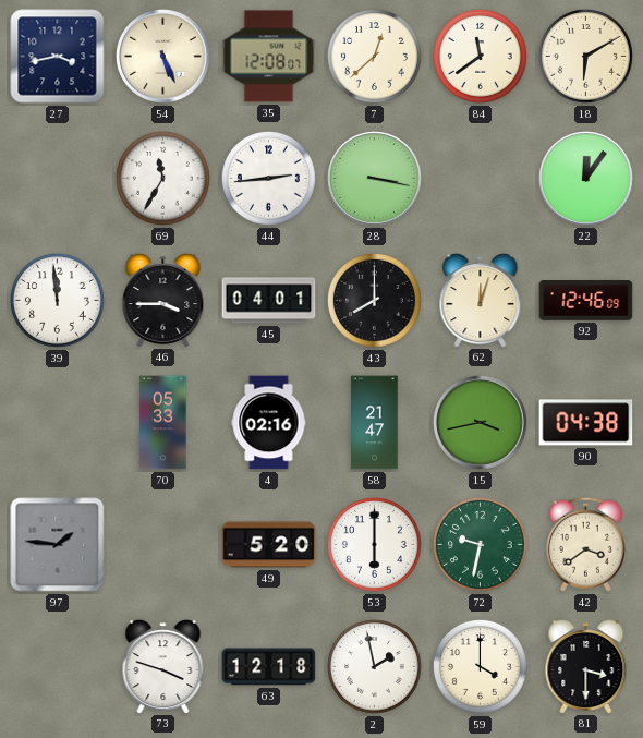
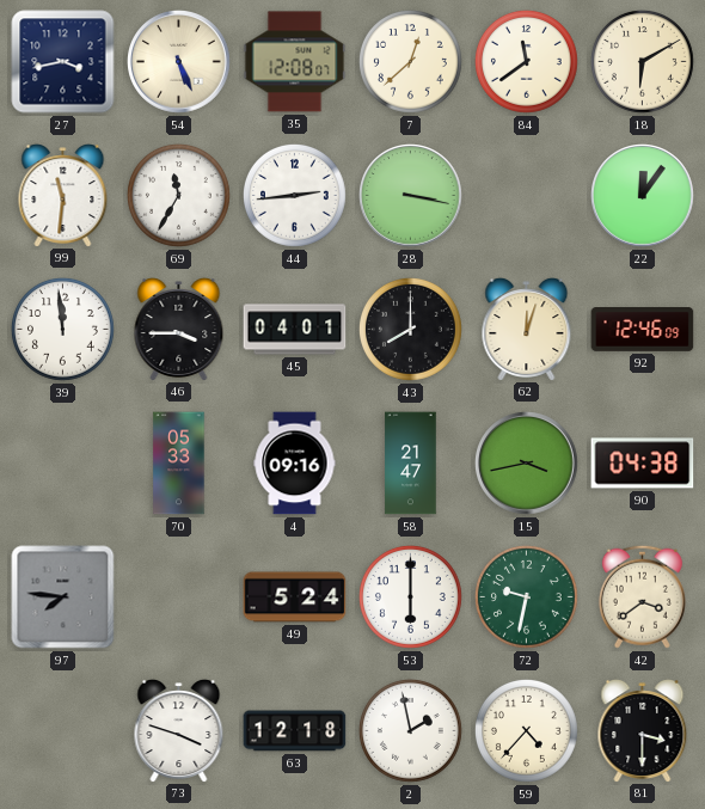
99: none -> 11:31
4: 02:16 -> 09:16
97: 1:46 -> 7:46
49: 5:20 -> 5:24
59: 4:00 -> 4:37
